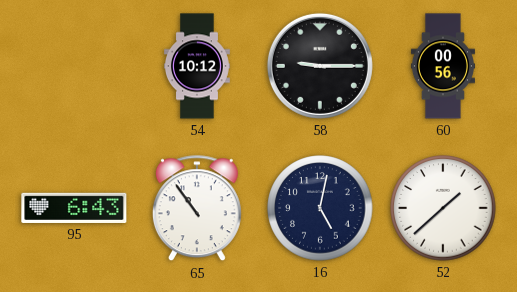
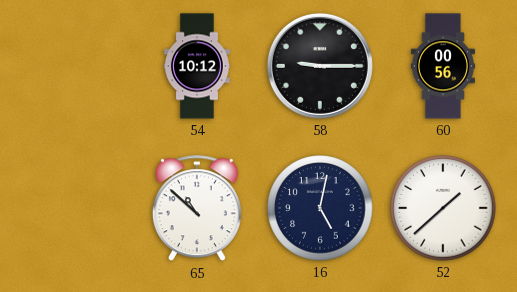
95: 6:43 -> none
65: 10:54 -> 10:52
